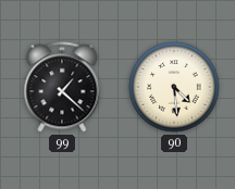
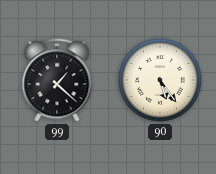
90: 4:29 -> 5:24
